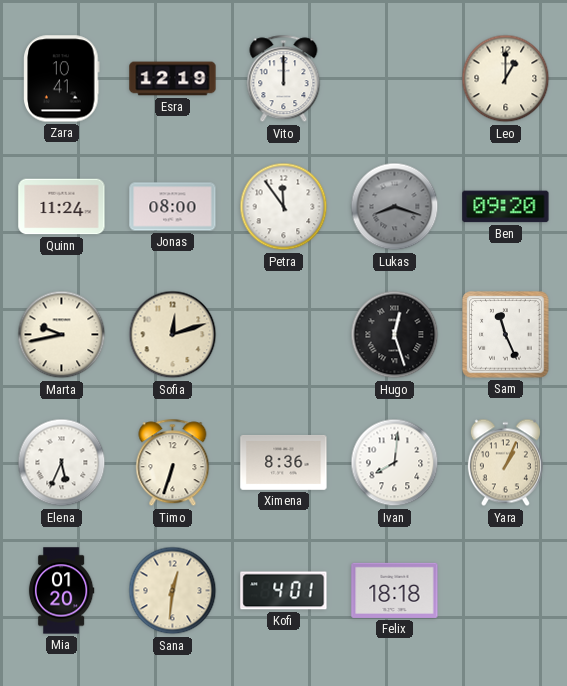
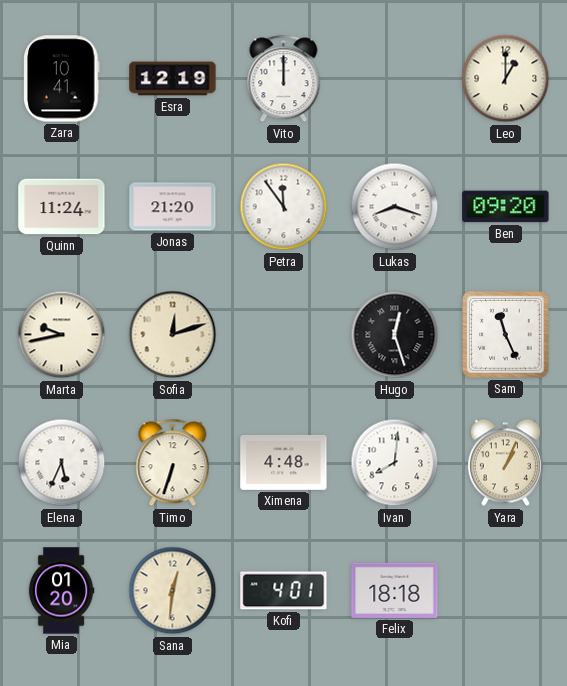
Jonas: 08:00 -> 21:20
Lukas dial: grey -> white
Ximena: 8:36 -> 4:48
